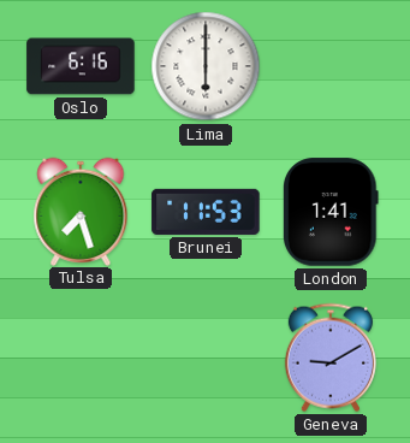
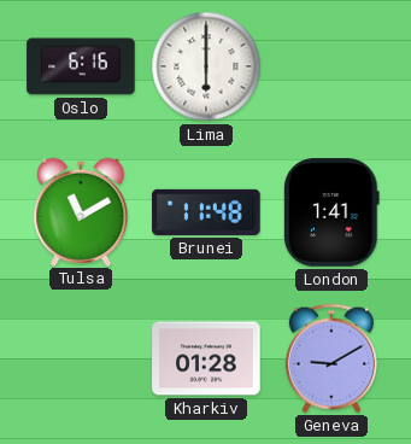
Tulsa: 7:27 -> 11:10
Brunei: 11:53 -> 11:48
Kharkiv: none -> 01:28
